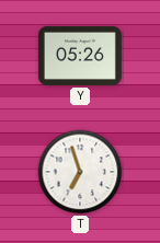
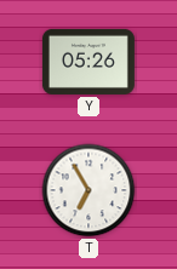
T: 6:57 -> 6:55
